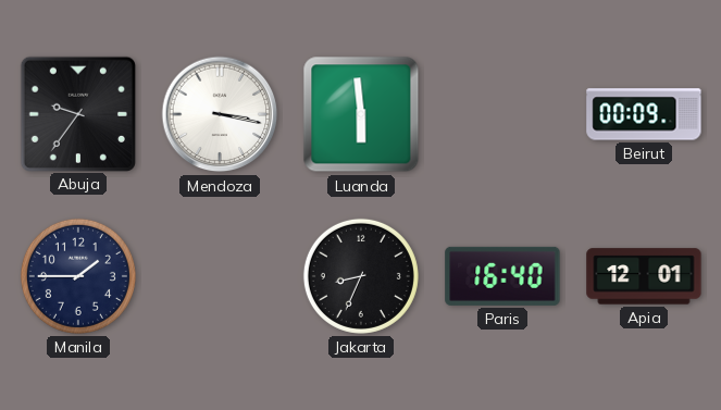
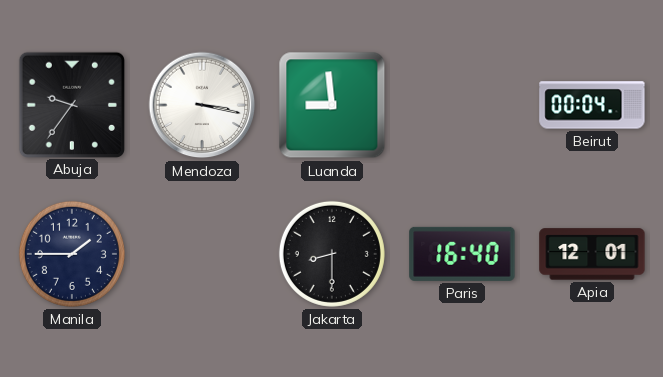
Luanda: 5:59 -> 8:59
Beirut: 00:09 -> 00:04
Jakarta: 8:34 -> 8:30
